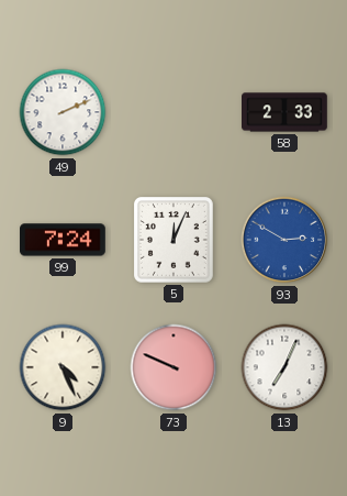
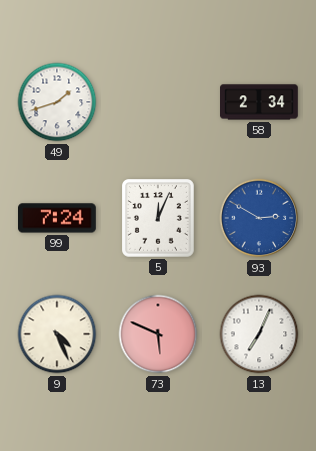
49: 2:11 -> 1:42
58: 2:33 -> 2:34
73: 9:49 -> 5:49
